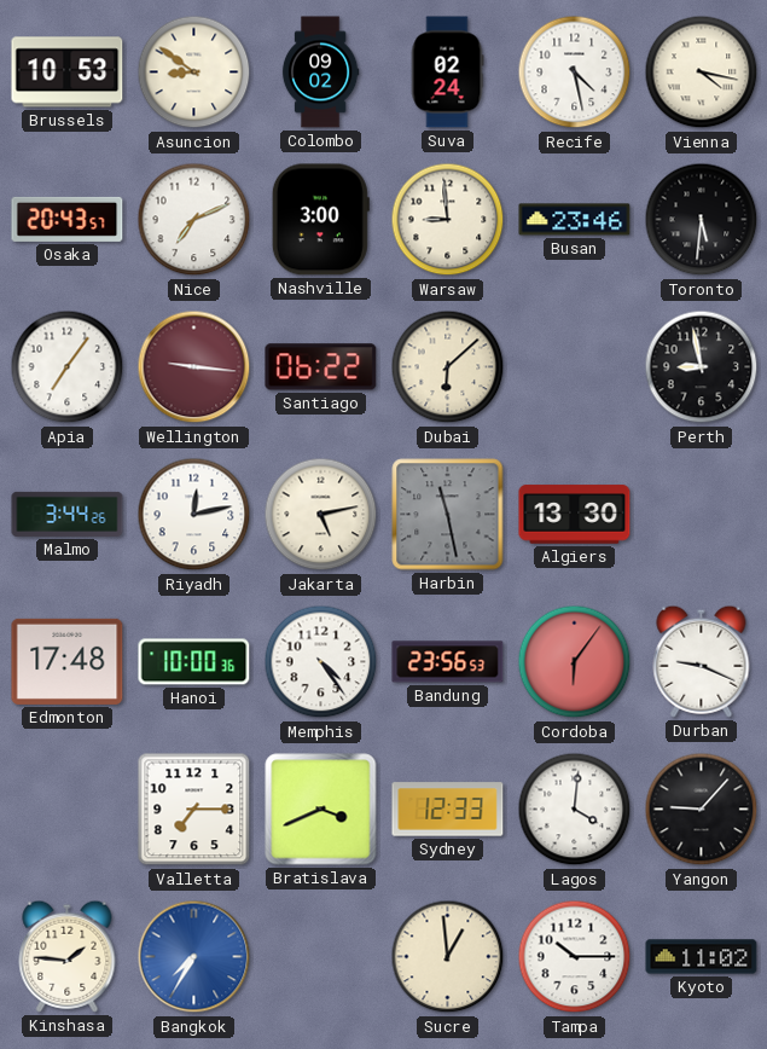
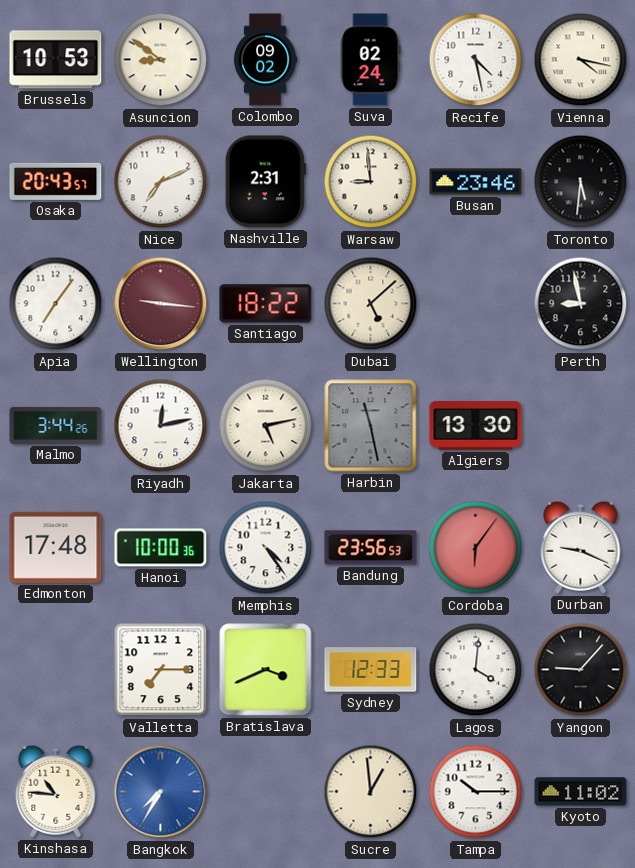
Nashville: 3:00 -> 2:31
Santiago: 06:22 -> 18:22
Dubai: 6:08 -> 5:08
Kinshasa: 1:46 -> 10:46
